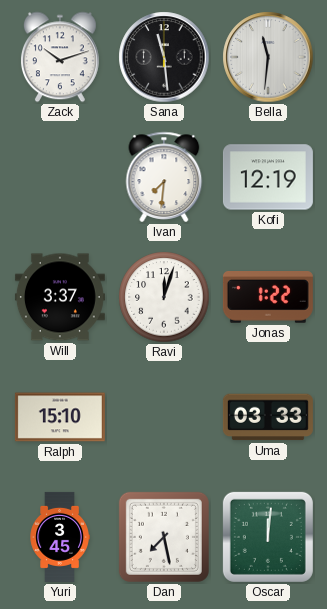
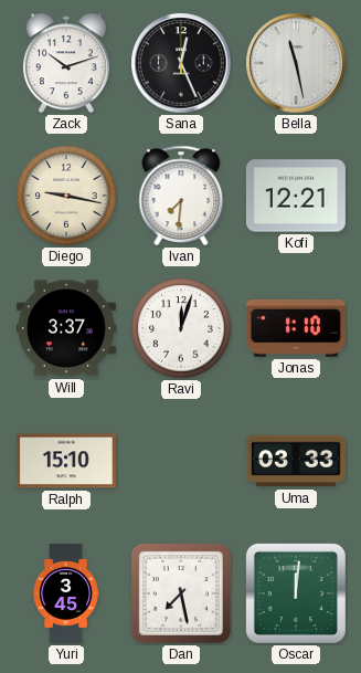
Sana: 11:29 -> 12:26
Bella: 11:31 -> 11:28
Diego: none -> 9:17
Kofi: 12:19 -> 12:21
Jonas: 1:22 -> 1:10
